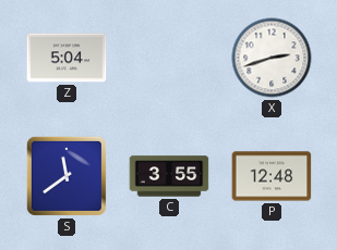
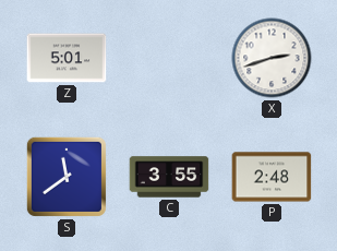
Z: 5:04 -> 5:01
P: 12:48 -> 2:48
